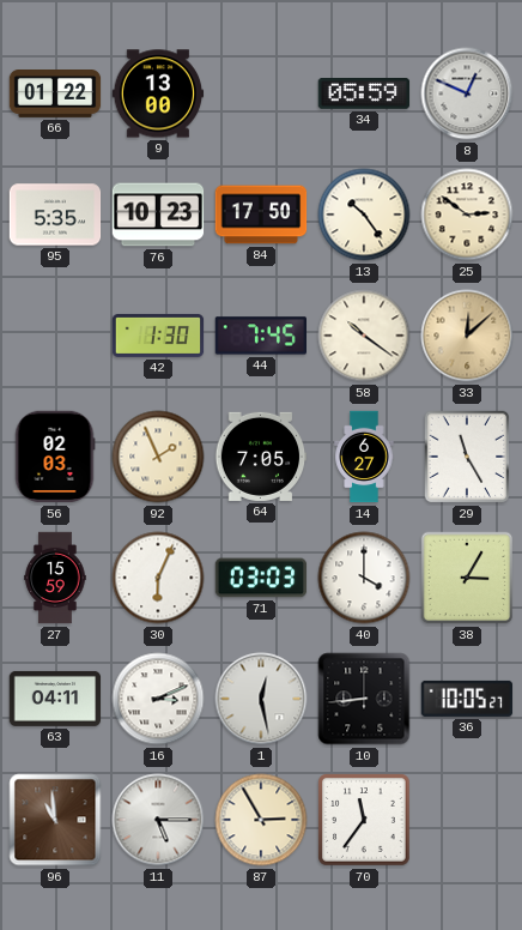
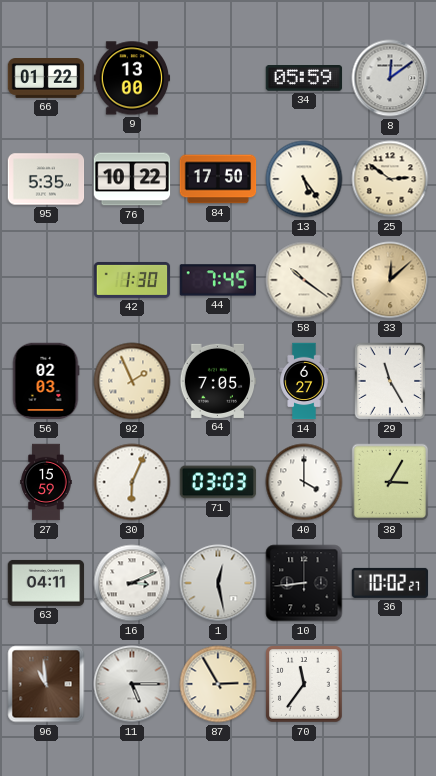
8: 12:49 -> 12:09
76: 10:23 -> 10:22
13: 10:24 -> 5:24
36: 10:05 -> 10:02
